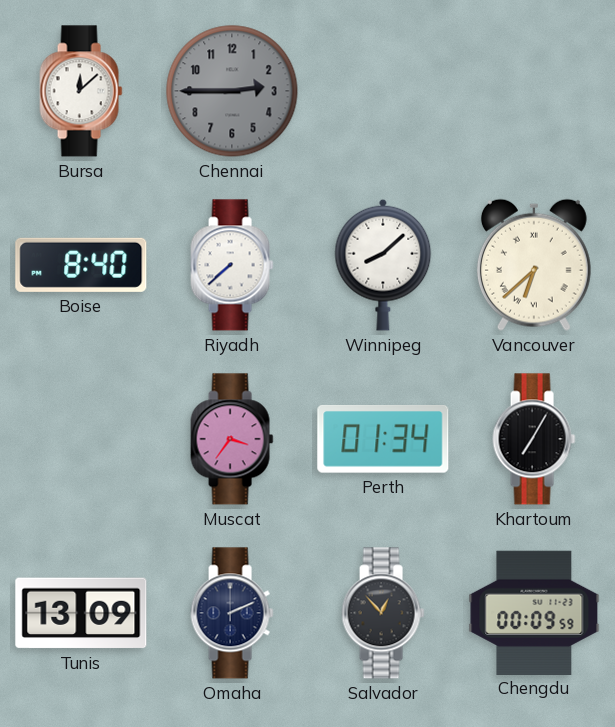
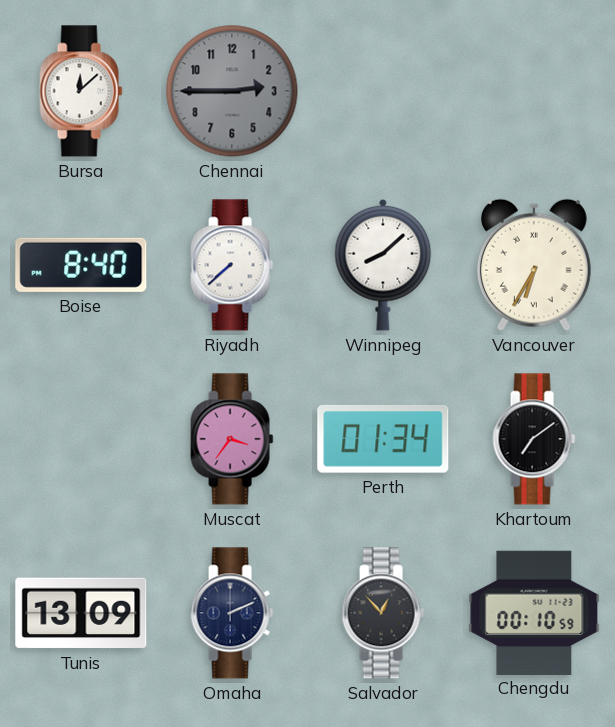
Vancouver: 6:38 -> 6:35
Khartoum: 7:05 -> 7:09
Chengdu: 00:09 -> 00:10
